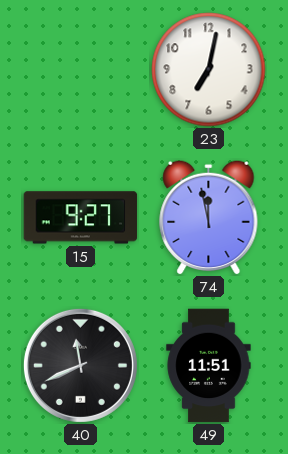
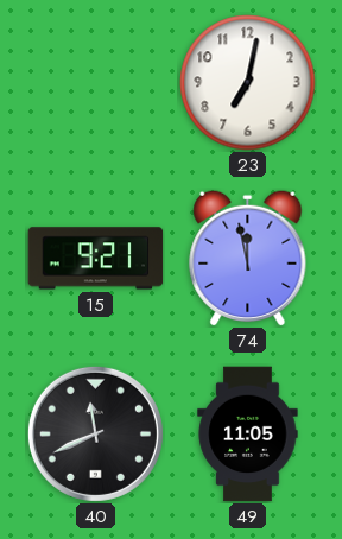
15: 9:27 -> 9:21
49: 11:51 -> 11:05
